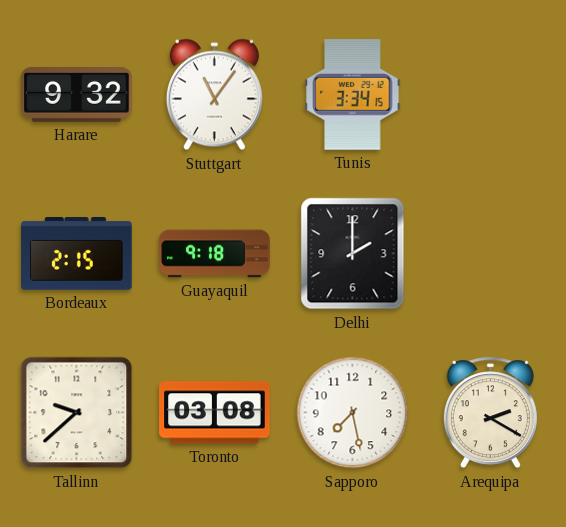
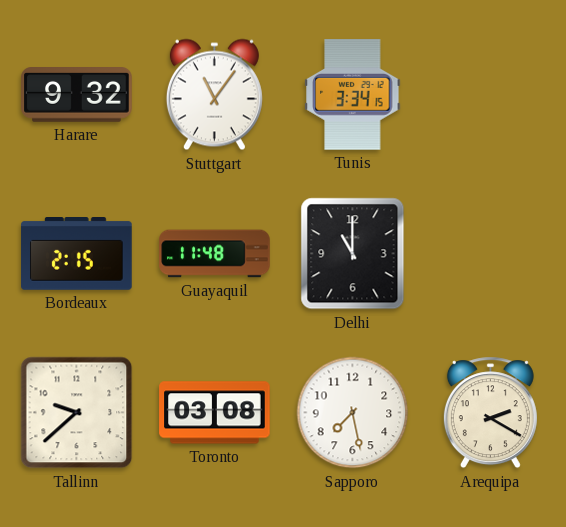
Guayaquil: 9:18 -> 11:48
Delhi: 2:00 -> 11:00
